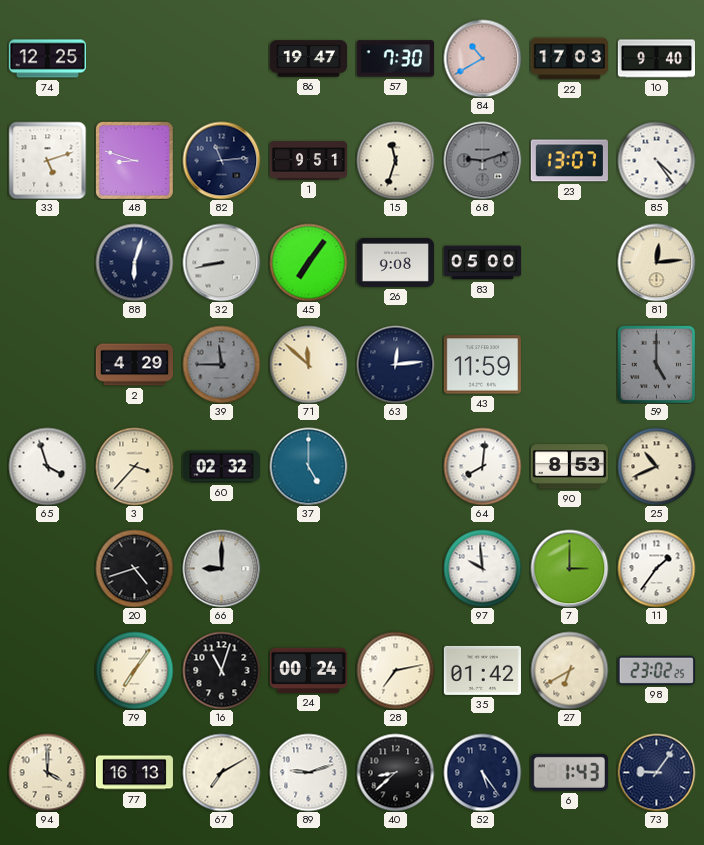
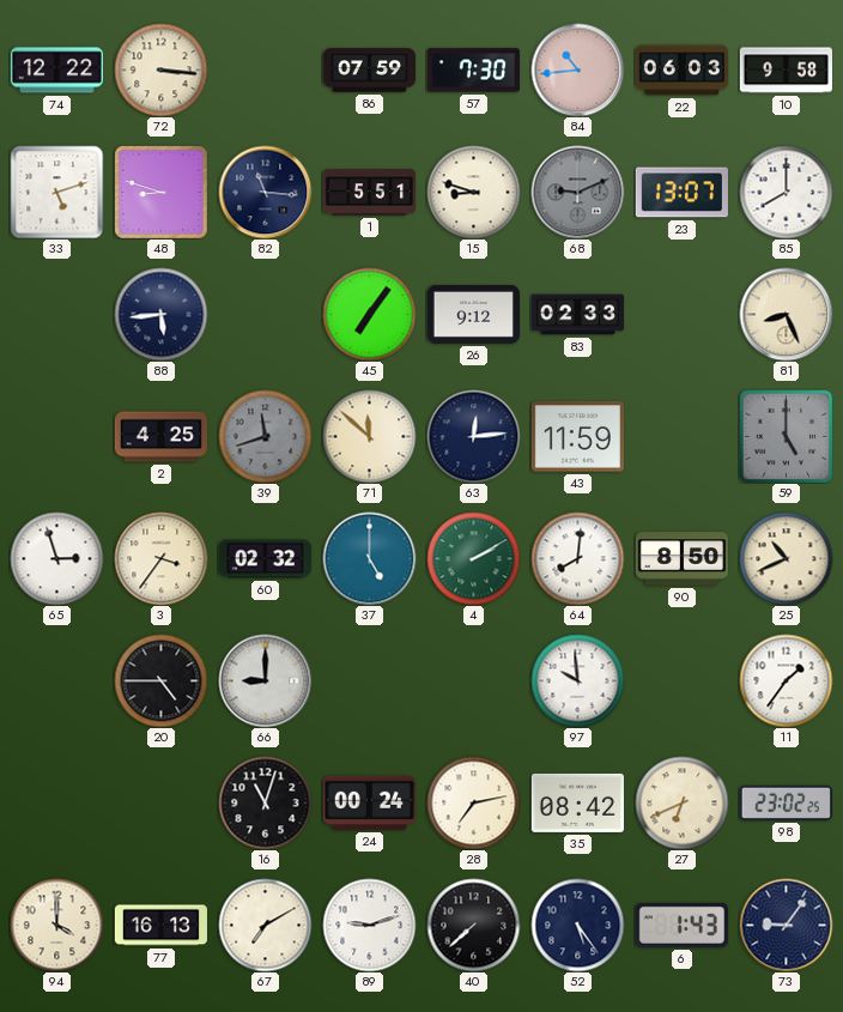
74: 12:25 -> 12:22
72: none -> 3:16
86: 19:47 -> 07:59
84: 10:40 -> 10:44
22: 17:03 -> 06:03
10: 9:40 -> 9:58
82: 11:14 -> 11:16
1: 9:51 -> 5:51
15: 11:33 -> 8:48
68: 9:12 -> 9:11
85: 4:24 -> 8:00
88: 6:03 -> 5:44
32: 8:43 -> none
26: 9:08 -> 9:12
83: 05:00 -> 02:33
81: 12:14 -> 8:26
2: 4:29 -> 4:25
39: 11:45 -> 11:42
65: 3:57 -> 2:57
3: 3:37 -> 3:36
4: none -> 2:10
90: 8:53 -> 8:50
20: 4:42 -> 4:45
7: 3:00 -> none
79: 7:06 -> none
35: 01:42 -> 08:42
27: 6:40 -> 6:41
40: 8:38 -> 7:38
